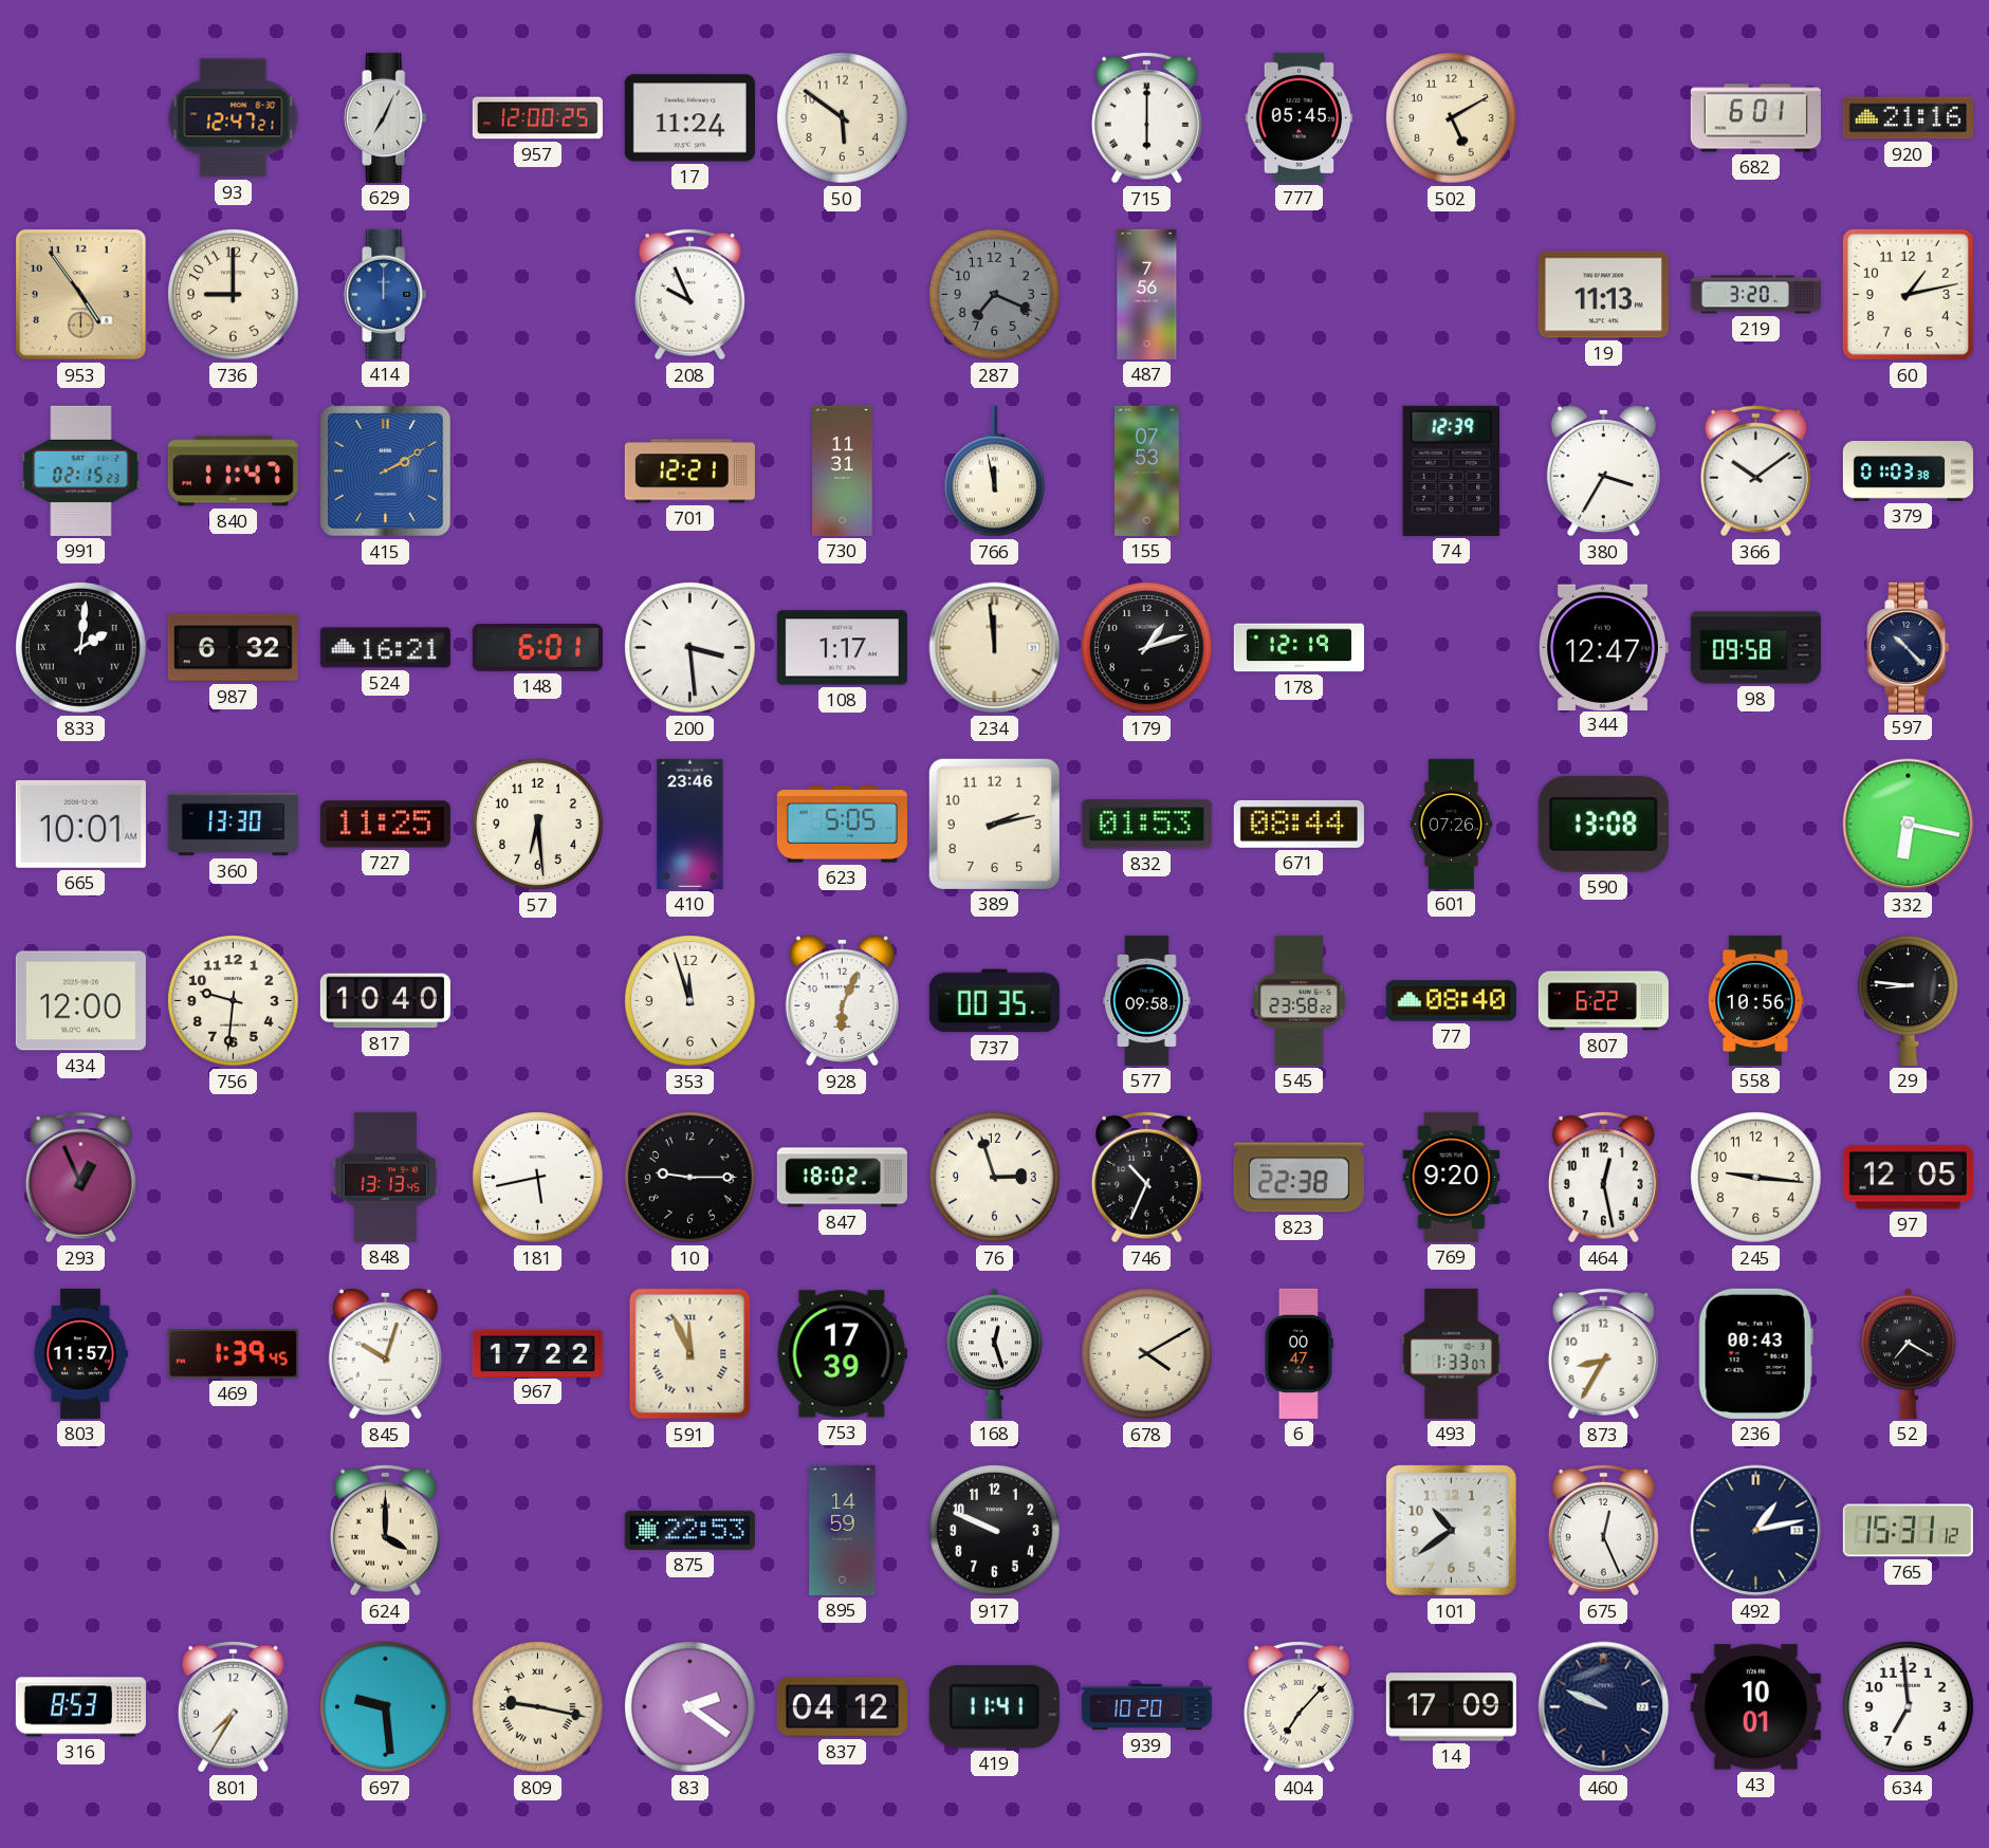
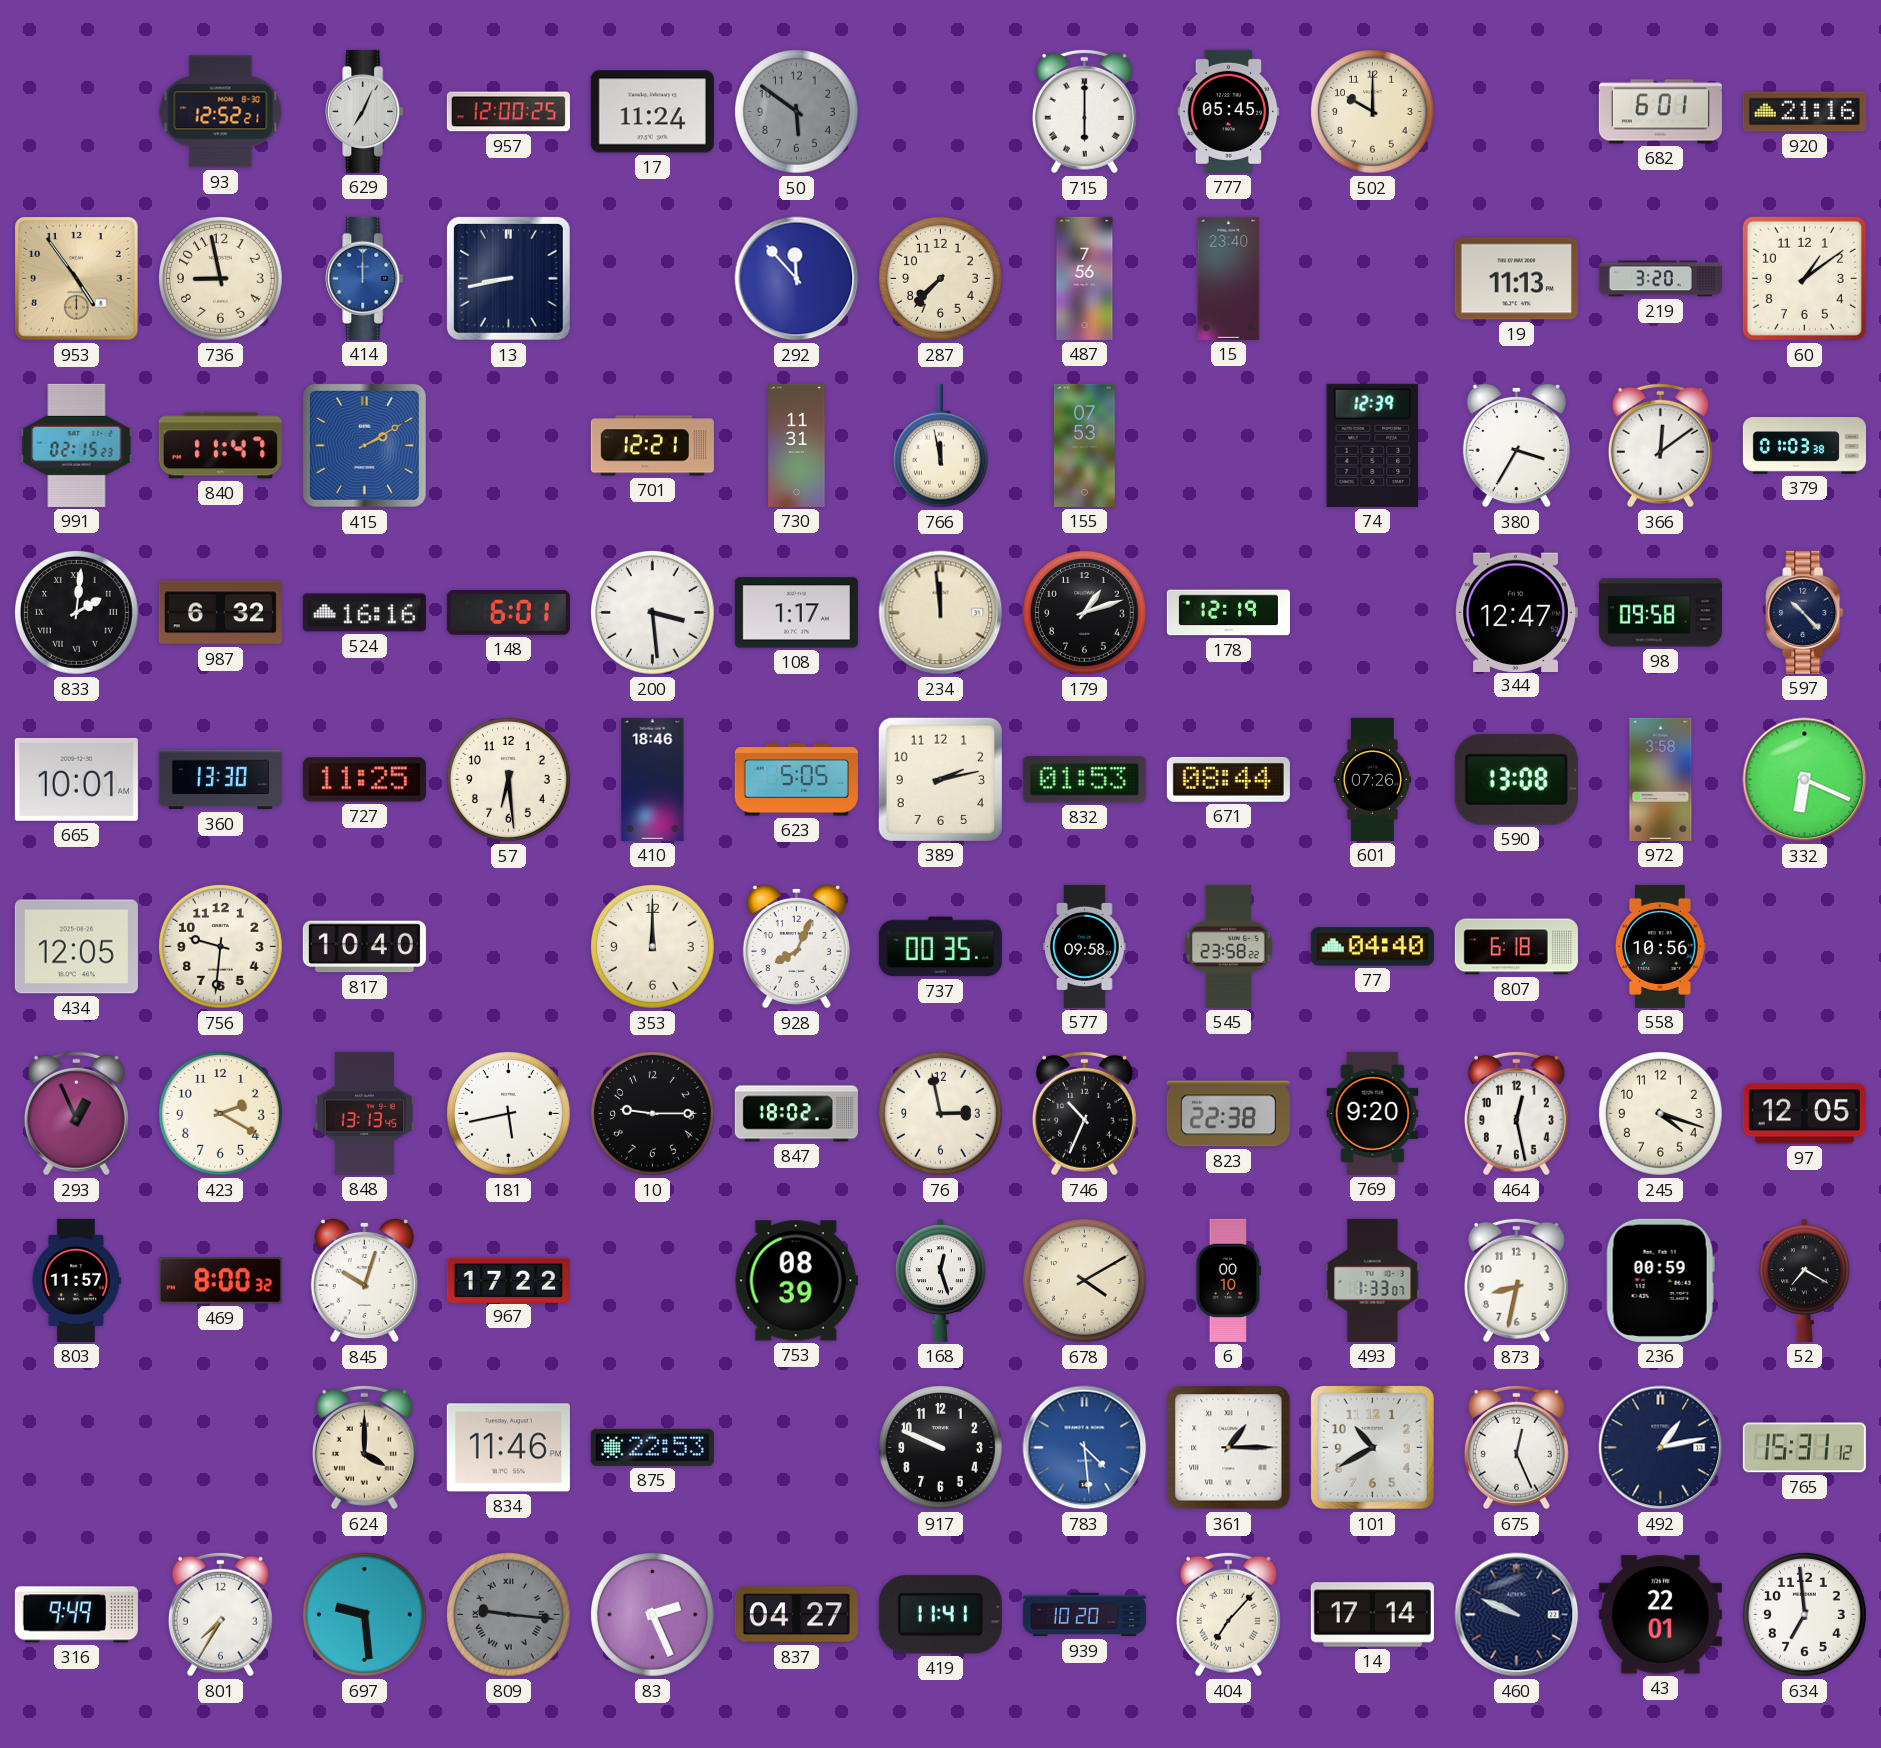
93: 12:47 -> 12:52
50 dial: cream -> grey
502: 5:10 -> 10:00
736: 9:00 -> 8:58
13: none -> 8:43
208: 9:56 -> none
292: none -> 11:53
287: 7:19 -> 7:37
287 dial: grey -> cream
15: none -> 23:40
60: 1:13 -> 1:09
366: 10:09 -> 12:09
524: 16:21 -> 16:16
410: 23:46 -> 18:46
972: none -> 3:58
332: 6:17 -> 6:19
434: 12:00 -> 12:05
353: 11:57 -> 12:00
928: 6:04 -> 8:04
77: 08:40 -> 04:40
807: 6:22 -> 6:18
29: 8:46 -> none
423: none -> 2:20
76: 2:57 -> 2:58
245: 9:16 -> 4:18
469: 1:39 -> 8:00
591: 11:56 -> none
753: 17:39 -> 08:39
6: 00:47 -> 00:10
873: 8:35 -> 8:32
236: 00:43 -> 00:59
834: none -> 11:46
895: 14:59 -> none
783: none -> 4:29
361: none -> 1:15
101: 10:39 -> 10:40
316: 8:53 -> 9:49
809: 9:17 -> 9:16
809 dial: cream -> grey
83: 2:21 -> 2:26
837: 04:12 -> 04:27
14: 17:09 -> 17:14
43: 10:01 -> 22:01
